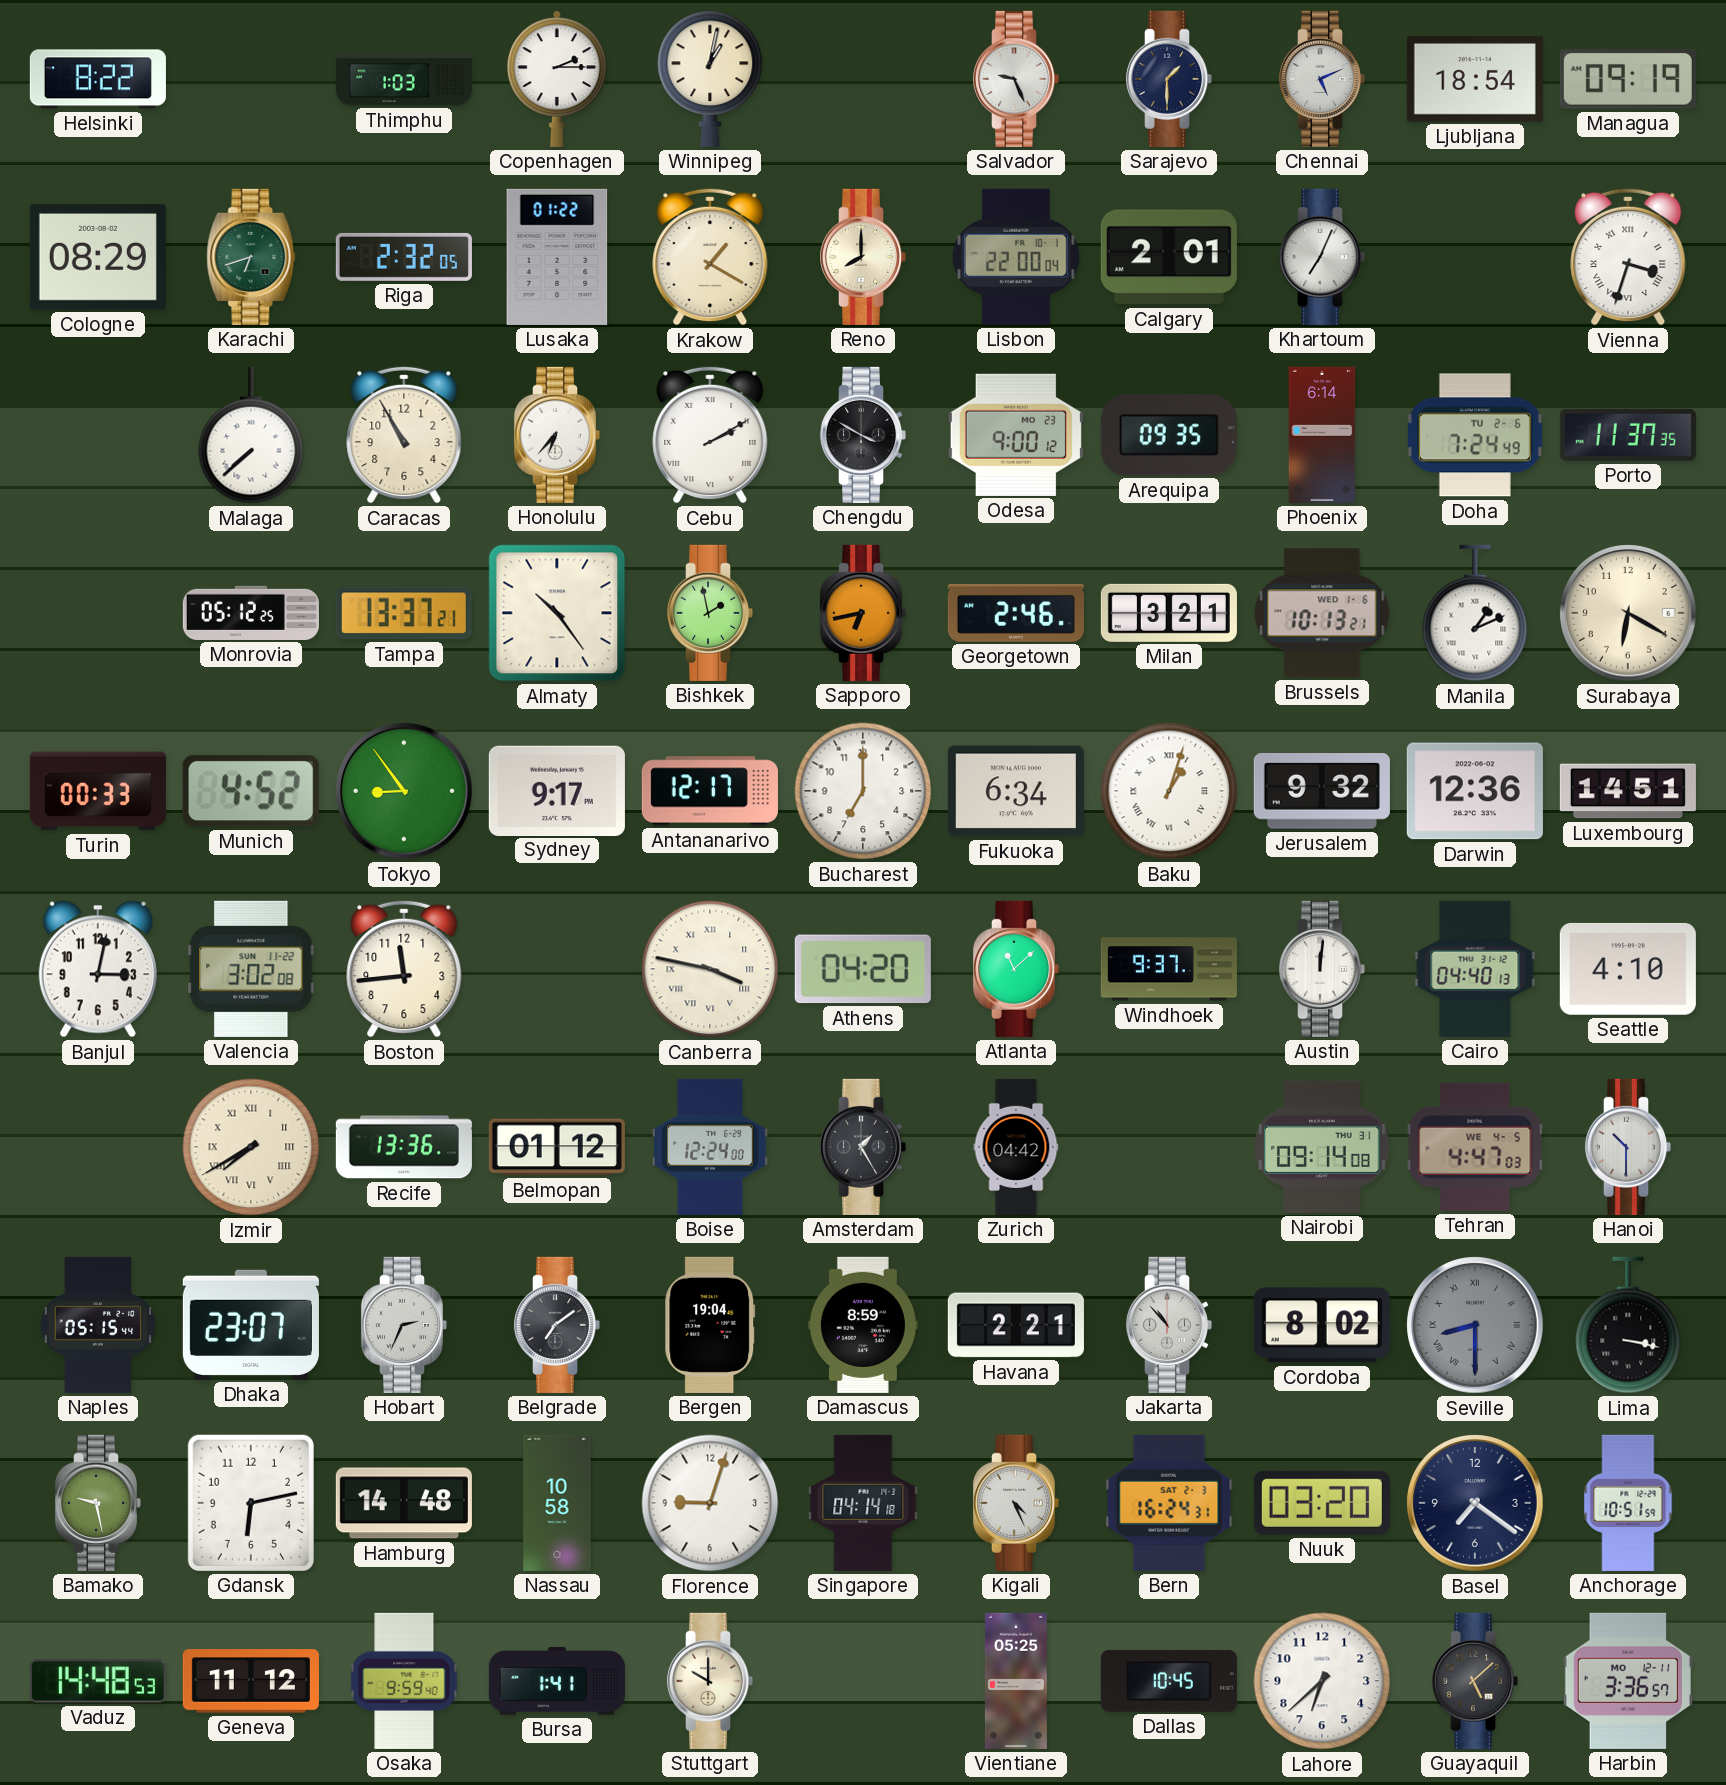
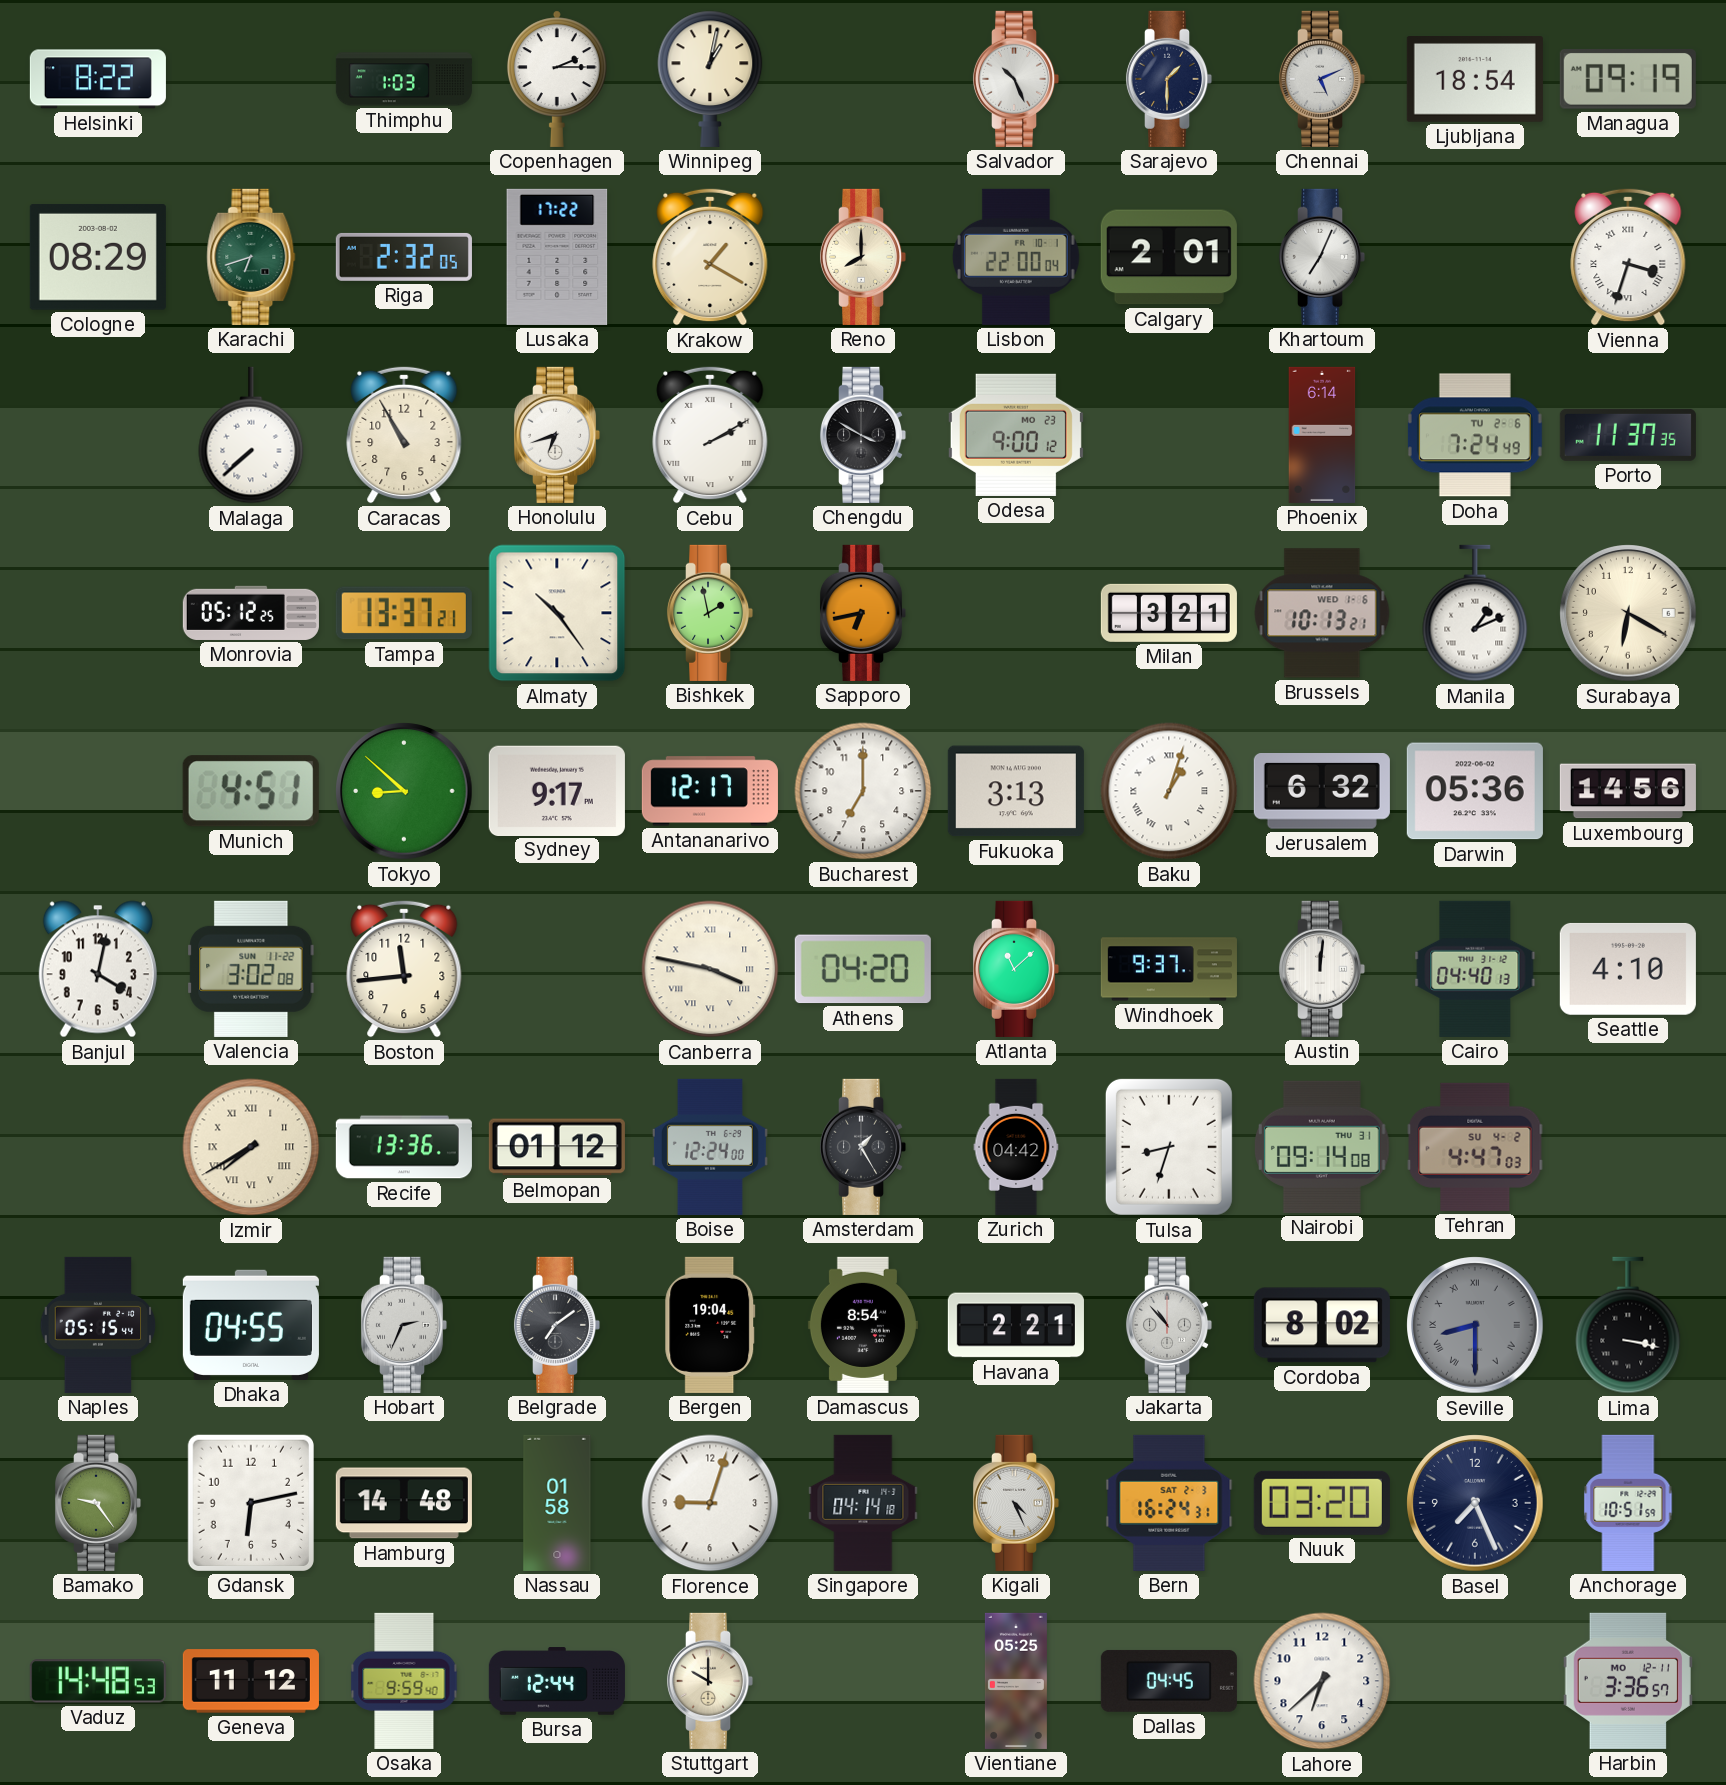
Salvador: 9:26 -> 10:26
Lusaka: 01:22 -> 17:22
Honolulu: 6:37 -> 6:42
Arequipa: 09:35 -> none
Georgetown: 2:46 -> none
Turin: 00:33 -> none
Munich: 4:52 -> 4:51
Tokyo: 8:54 -> 8:52
Fukuoka: 6:34 -> 3:13
Jerusalem: 9:32 -> 6:32
Darwin: 12:36 -> 05:36
Luxembourg: 14:51 -> 14:56
Banjul: 3:02 -> 4:02
Tulsa: none -> 8:33
Tehran date: WE 4-5 -> SU 4-2
Hanoi: 10:30 -> none
Dhaka: 23:07 -> 04:55
Damascus: 8:59 -> 8:54
Bamako: 9:28 -> 9:24
Nassau: 10:58 -> 01:58
Basel: 7:21 -> 7:26
Bursa: 1:41 -> 12:44
Dallas: 10:45 -> 04:45
Guayaquil: 5:08 -> none
